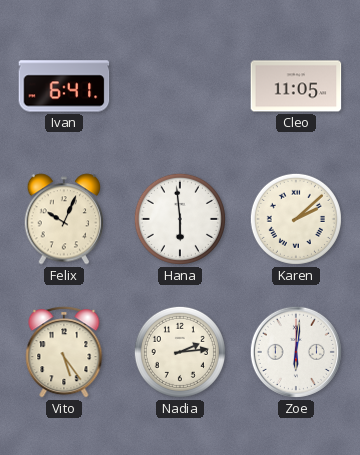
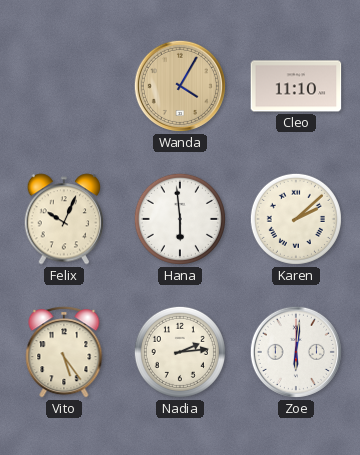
Ivan: 6:41 -> none
Wanda: none -> 4:05
Cleo: 11:05 -> 11:10
